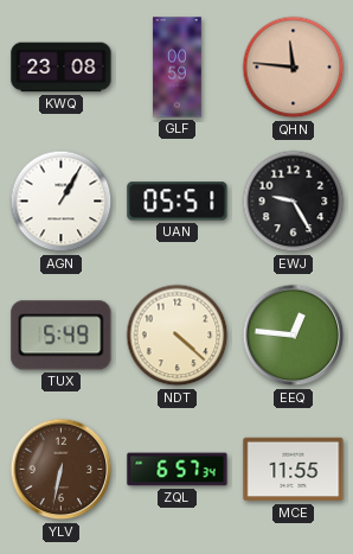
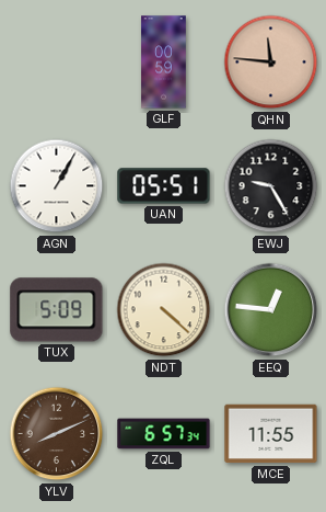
KWQ: 23:08 -> none
TUX: 5:49 -> 5:09
YLV: 6:32 -> 8:11
